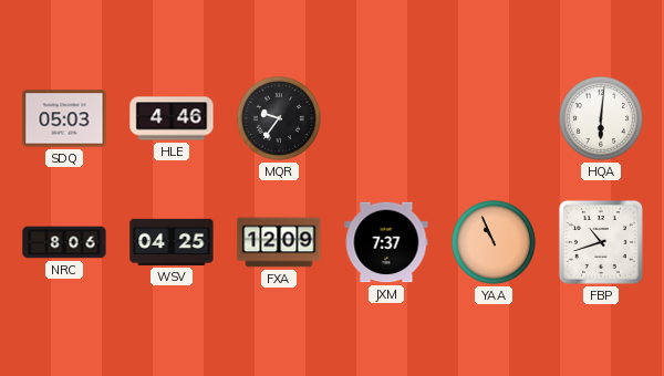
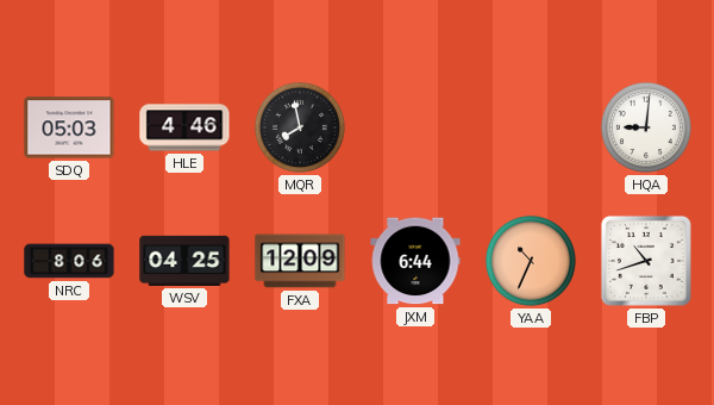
MQR: 9:36 -> 7:58
HQA: 6:01 -> 9:01
JXM: 7:37 -> 6:44
YAA: 10:56 -> 10:34
